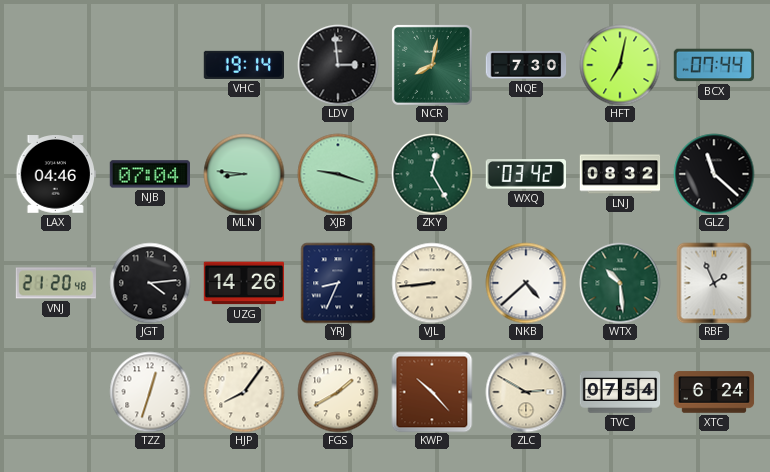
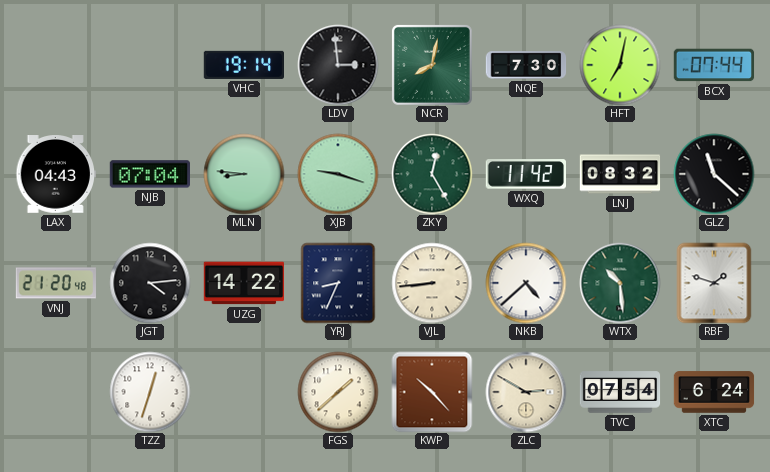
LAX: 04:46 -> 04:43
WXQ: 03:42 -> 11:42
UZG: 14:26 -> 14:22
RBF: 1:56 -> 1:48
HJP: 8:06 -> none
FGS: 1:40 -> 1:38
